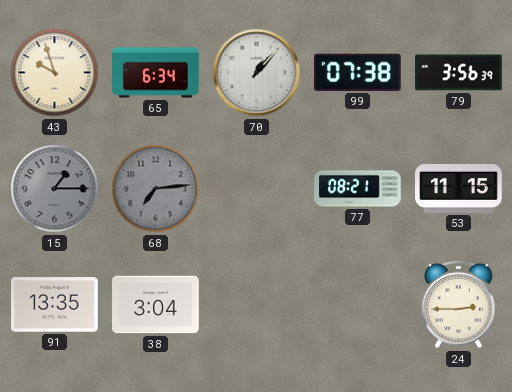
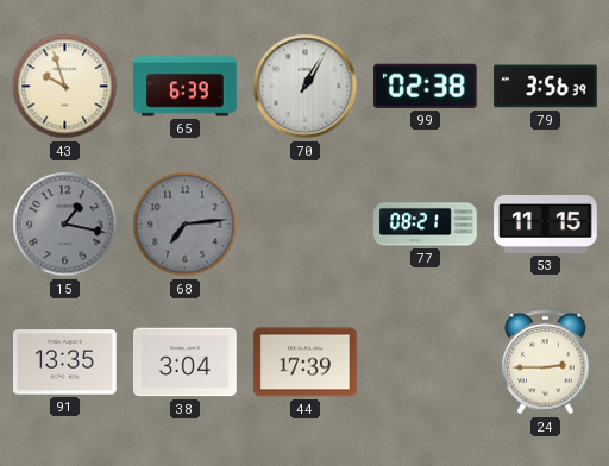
65: 6:34 -> 6:39
70: 1:07 -> 1:05
99: 07:38 -> 02:38
15: 1:15 -> 1:17
44: none -> 17:39
